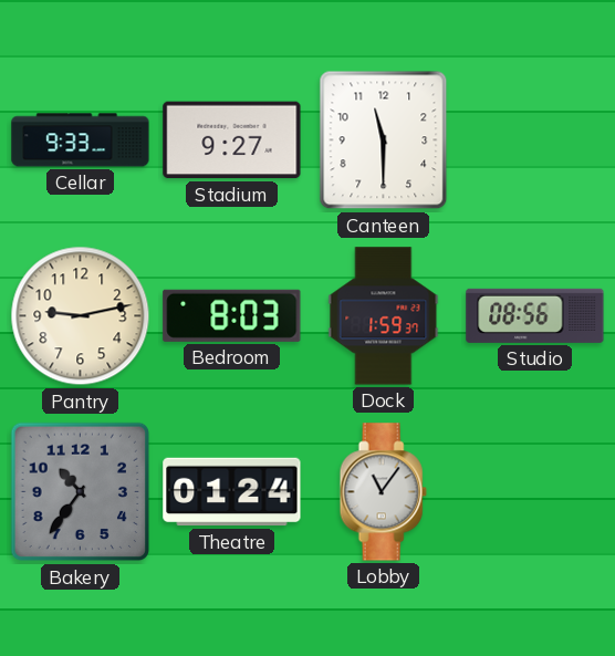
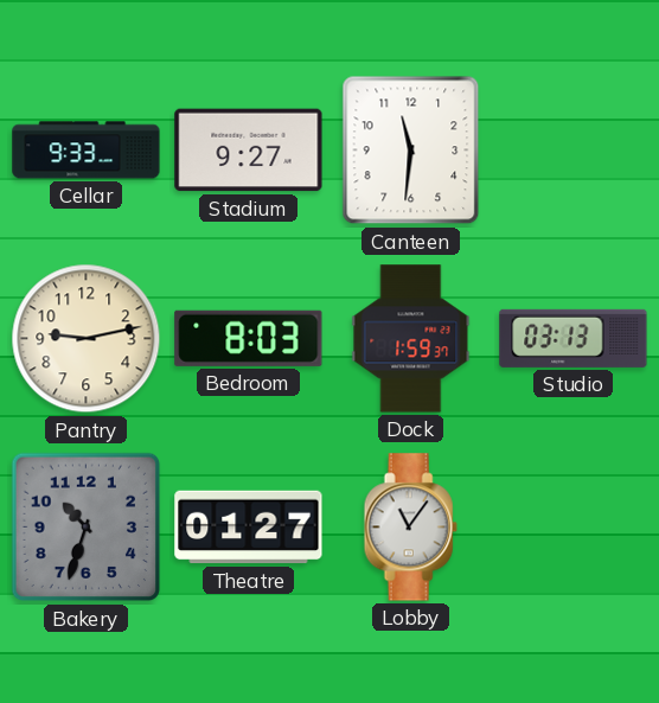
Canteen: 11:30 -> 11:31
Studio: 08:56 -> 03:13
Bakery: 10:36 -> 10:33
Theatre: 01:24 -> 01:27
